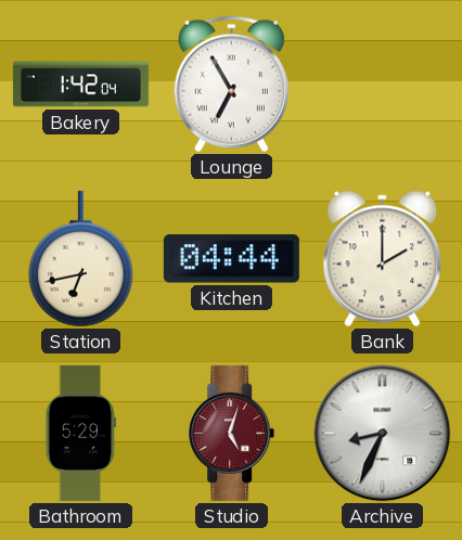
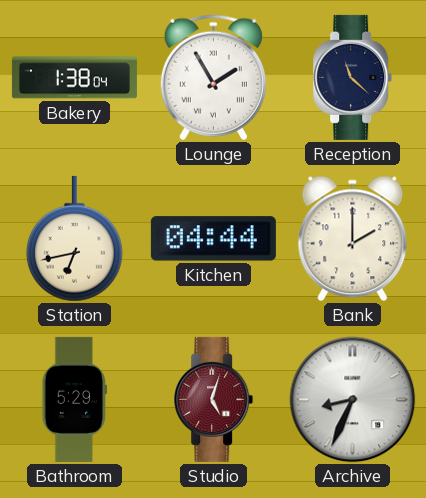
Bakery: 1:42 -> 1:38
Lounge: 6:55 -> 1:55
Reception: none -> 11:22
